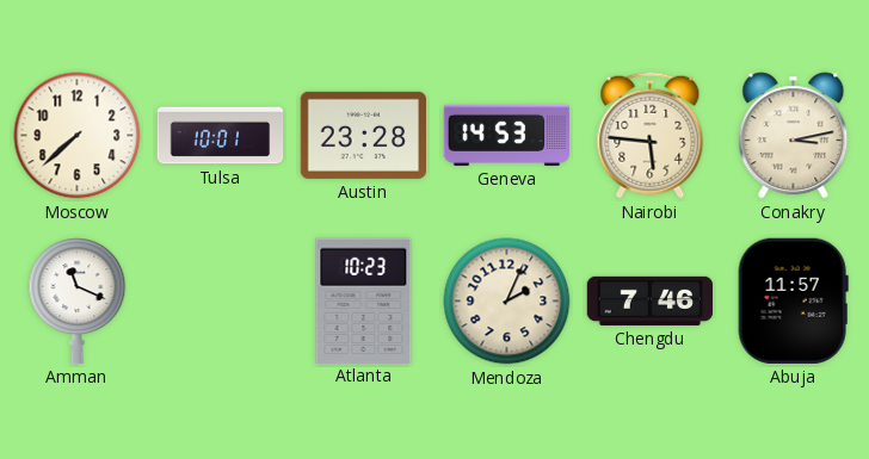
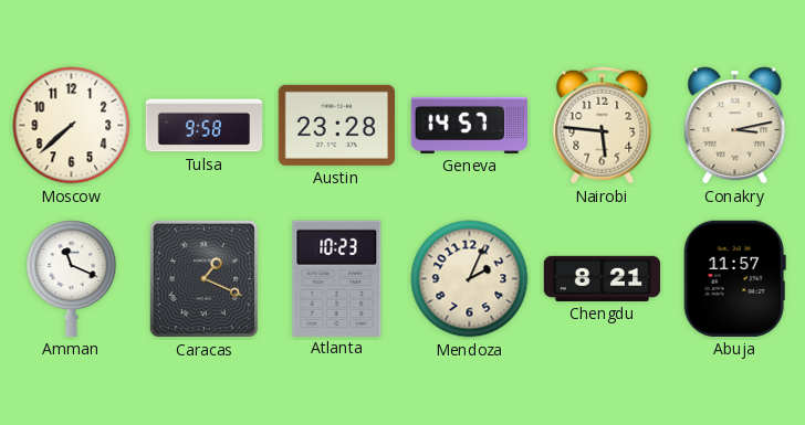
Tulsa: 10:01 -> 9:58
Geneva: 14:53 -> 14:57
Caracas: none -> 1:19
Chengdu: 7:46 -> 8:21
